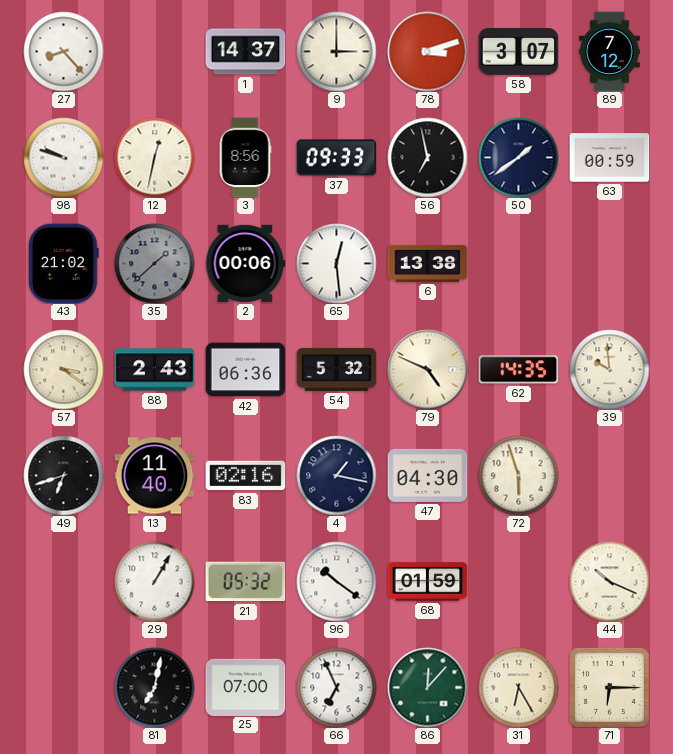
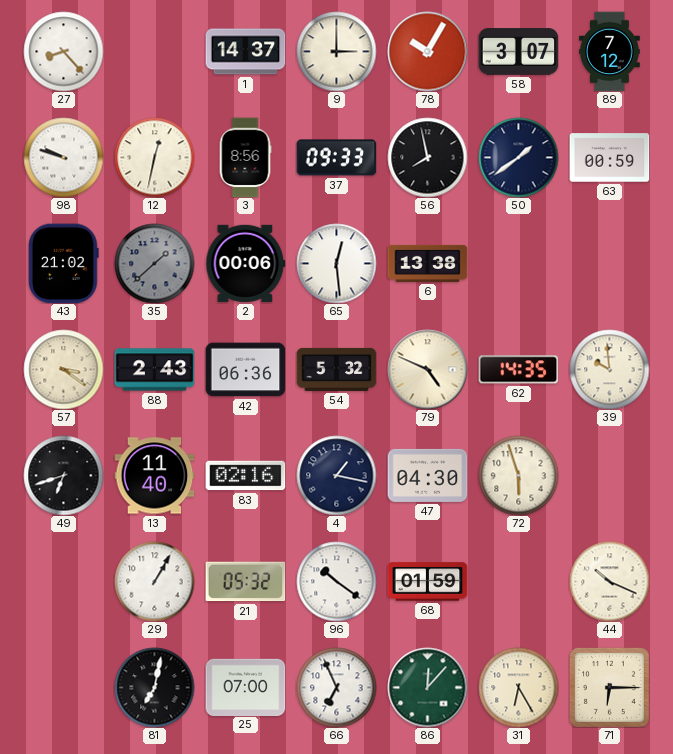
78: 3:12 -> 10:05
56: 6:58 -> 7:58
